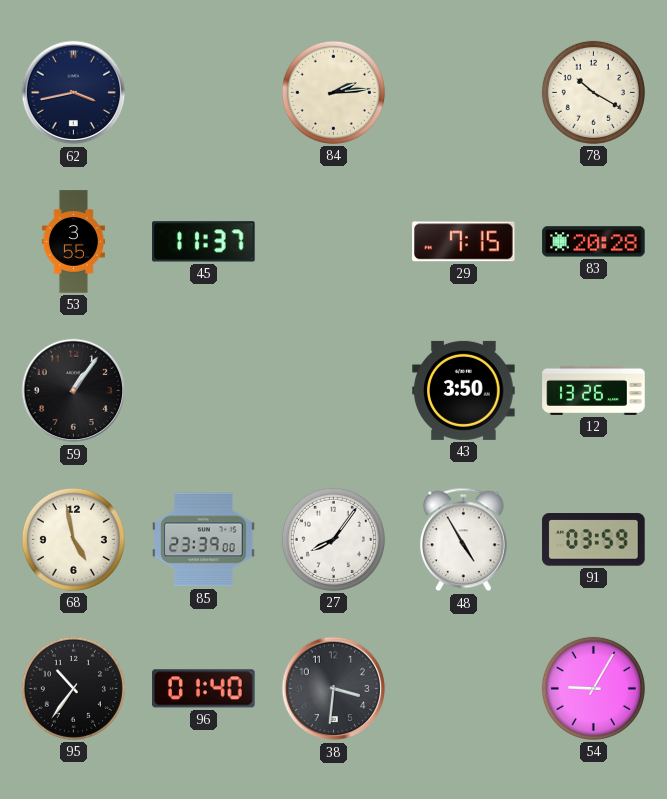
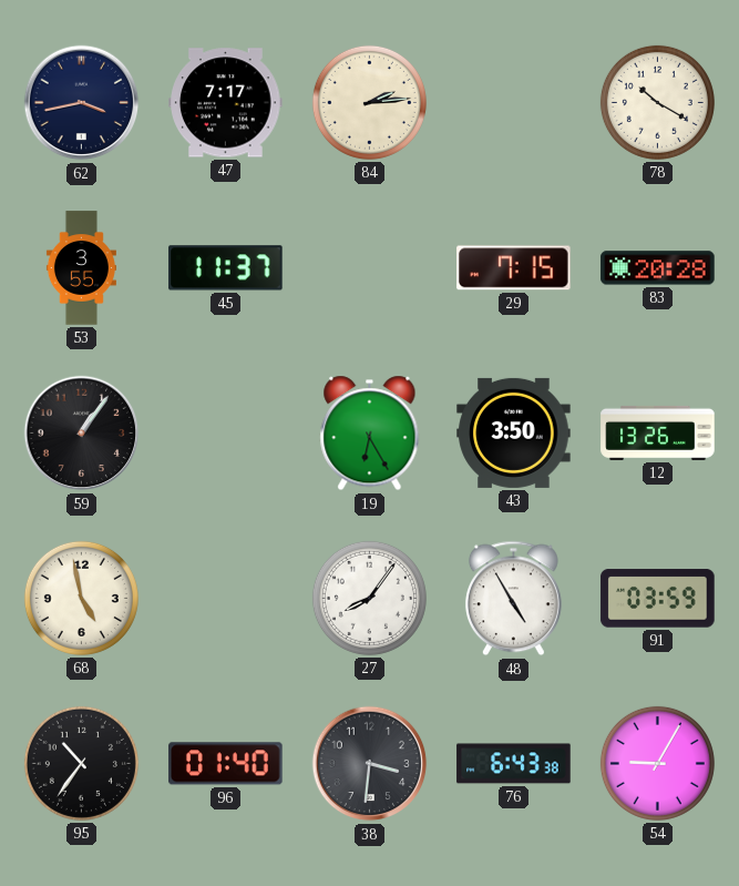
47: none -> 7:17
19: none -> 6:25
85: 23:39 -> none
76: none -> 6:43
